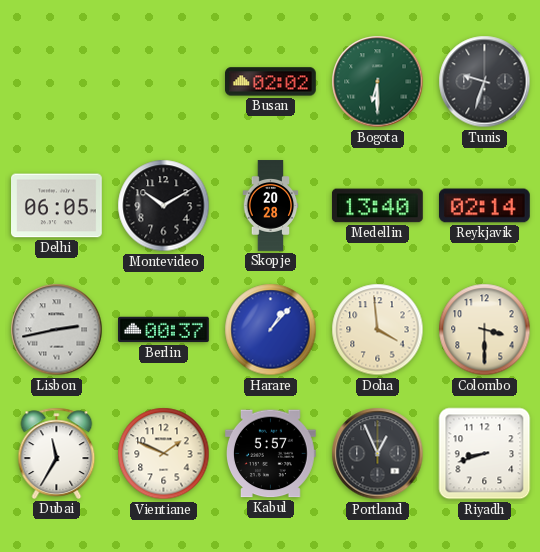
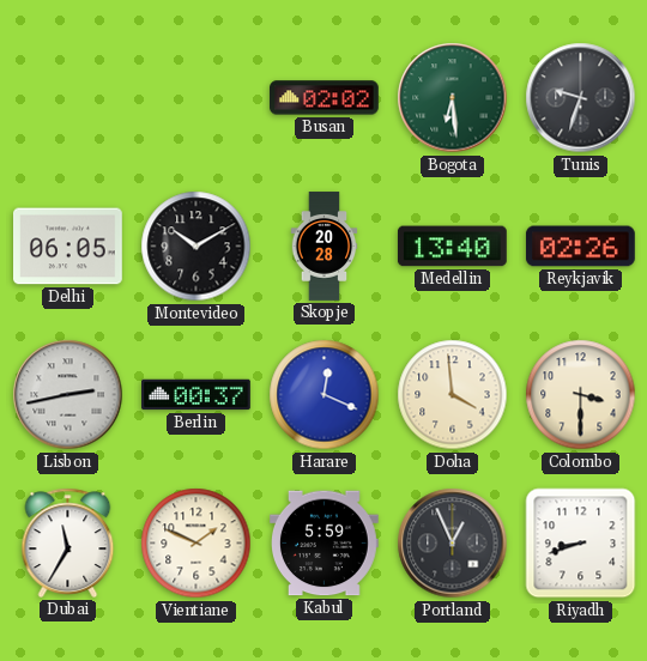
Bogota: 6:30 -> 6:29
Reykjavik: 02:14 -> 02:26
Harare: 1:07 -> 12:19
Kabul: 5:57 -> 5:59
